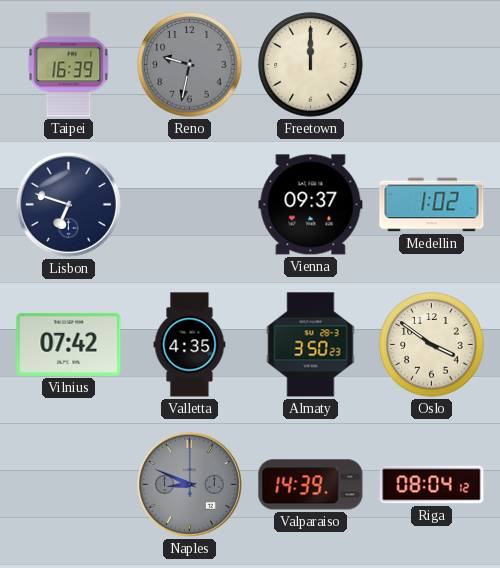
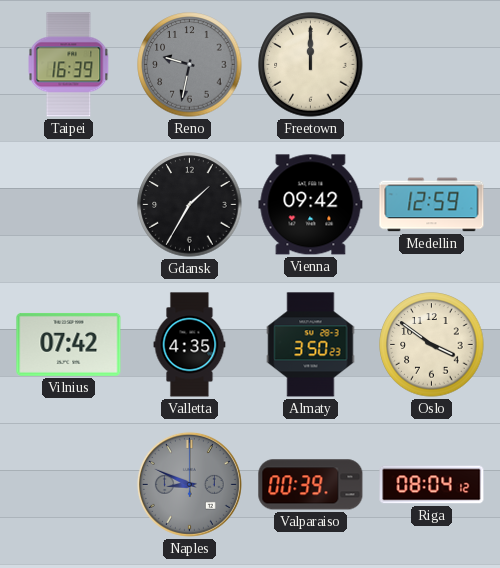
Lisbon: 6:48 -> none
Gdansk: none -> 1:35
Vienna: 09:37 -> 09:42
Medellin: 1:02 -> 12:59
Valparaiso: 14:39 -> 00:39
